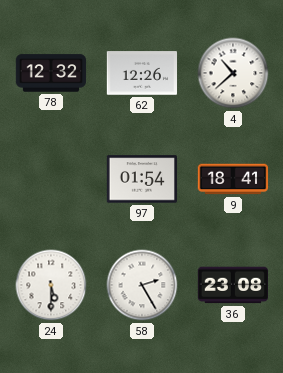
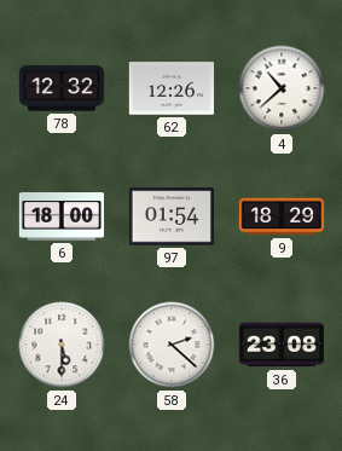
6: none -> 18:00
9: 18:41 -> 18:29
58: 2:25 -> 2:22
